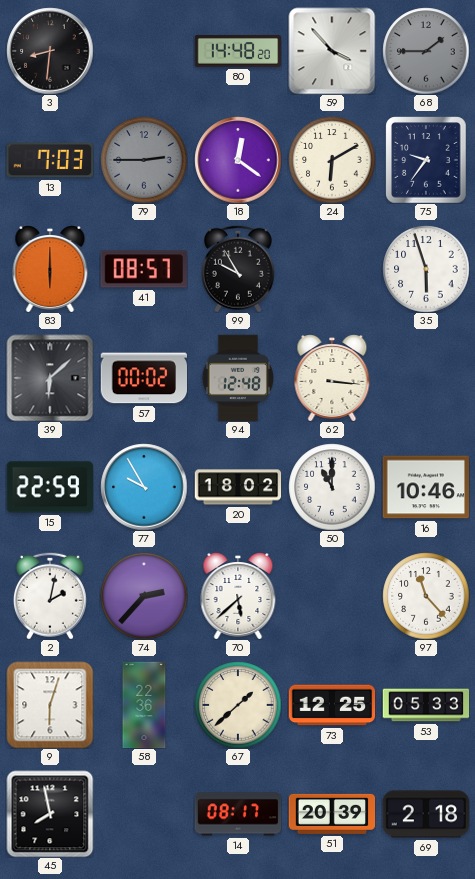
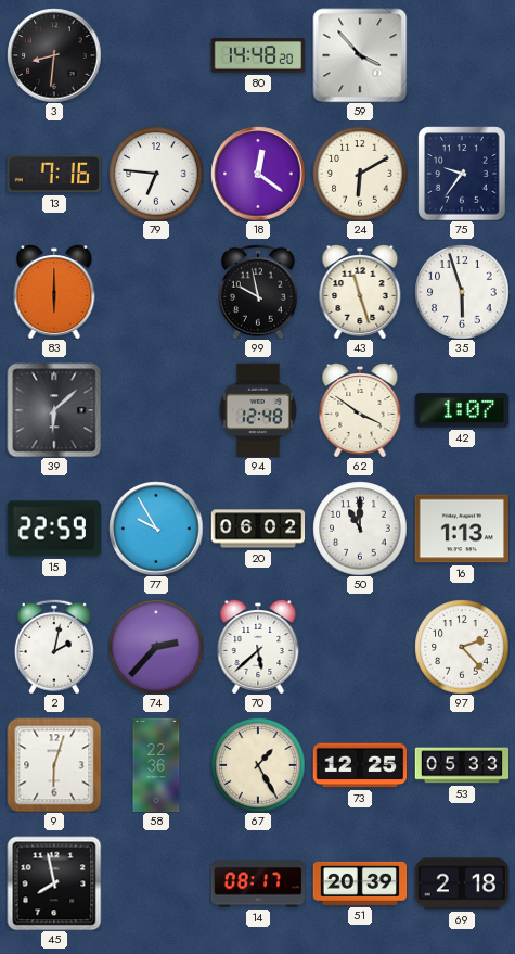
68: 1:45 -> none
13: 7:03 -> 7:16
79: 2:45 -> 6:46
79 dial: grey -> white
41: 08:57 -> none
99: 9:55 -> 9:58
43: none -> 11:27
57: 00:02 -> none
62: 3:16 -> 3:51
42: none -> 1:07
20: 18:02 -> 06:02
16: 10:46 -> 1:13
97: 11:23 -> 2:23
67: 1:38 -> 1:25
